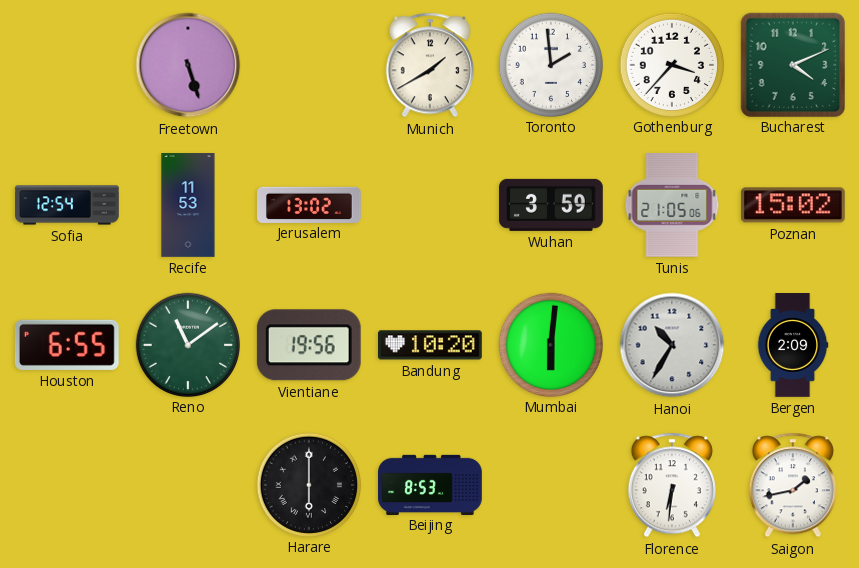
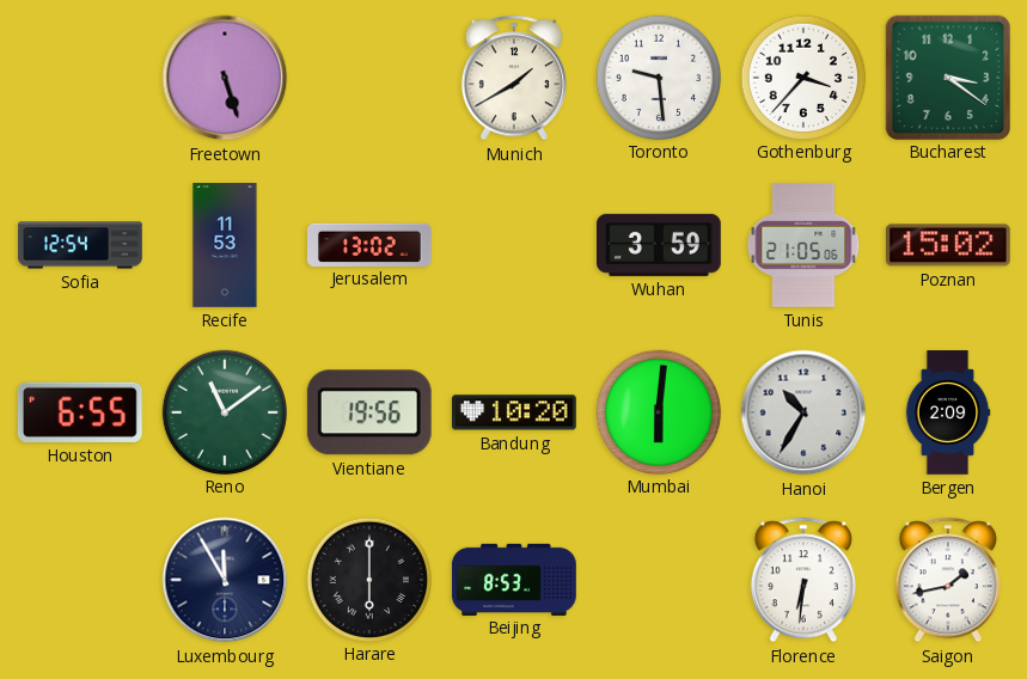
Toronto: 1:59 -> 9:29
Bucharest: 4:11 -> 3:21
Luxembourg: none -> 11:55
